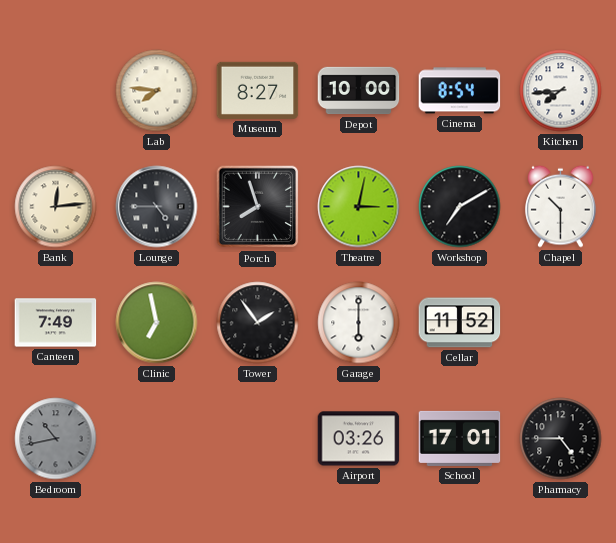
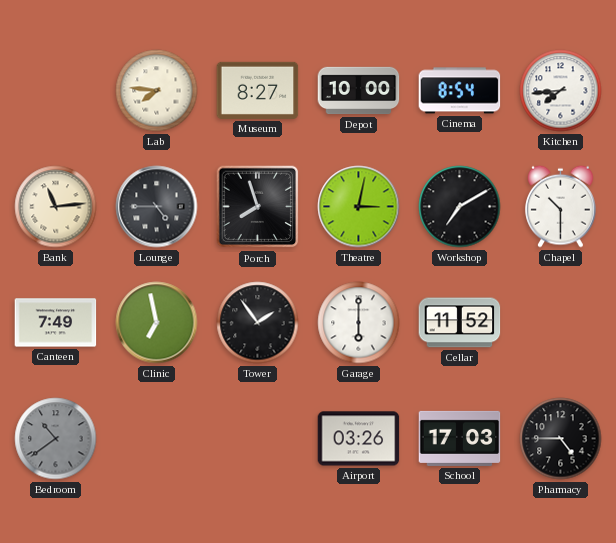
Bank: 12:14 -> 11:14
Bedroom: 10:43 -> 10:39
School: 17:01 -> 17:03
